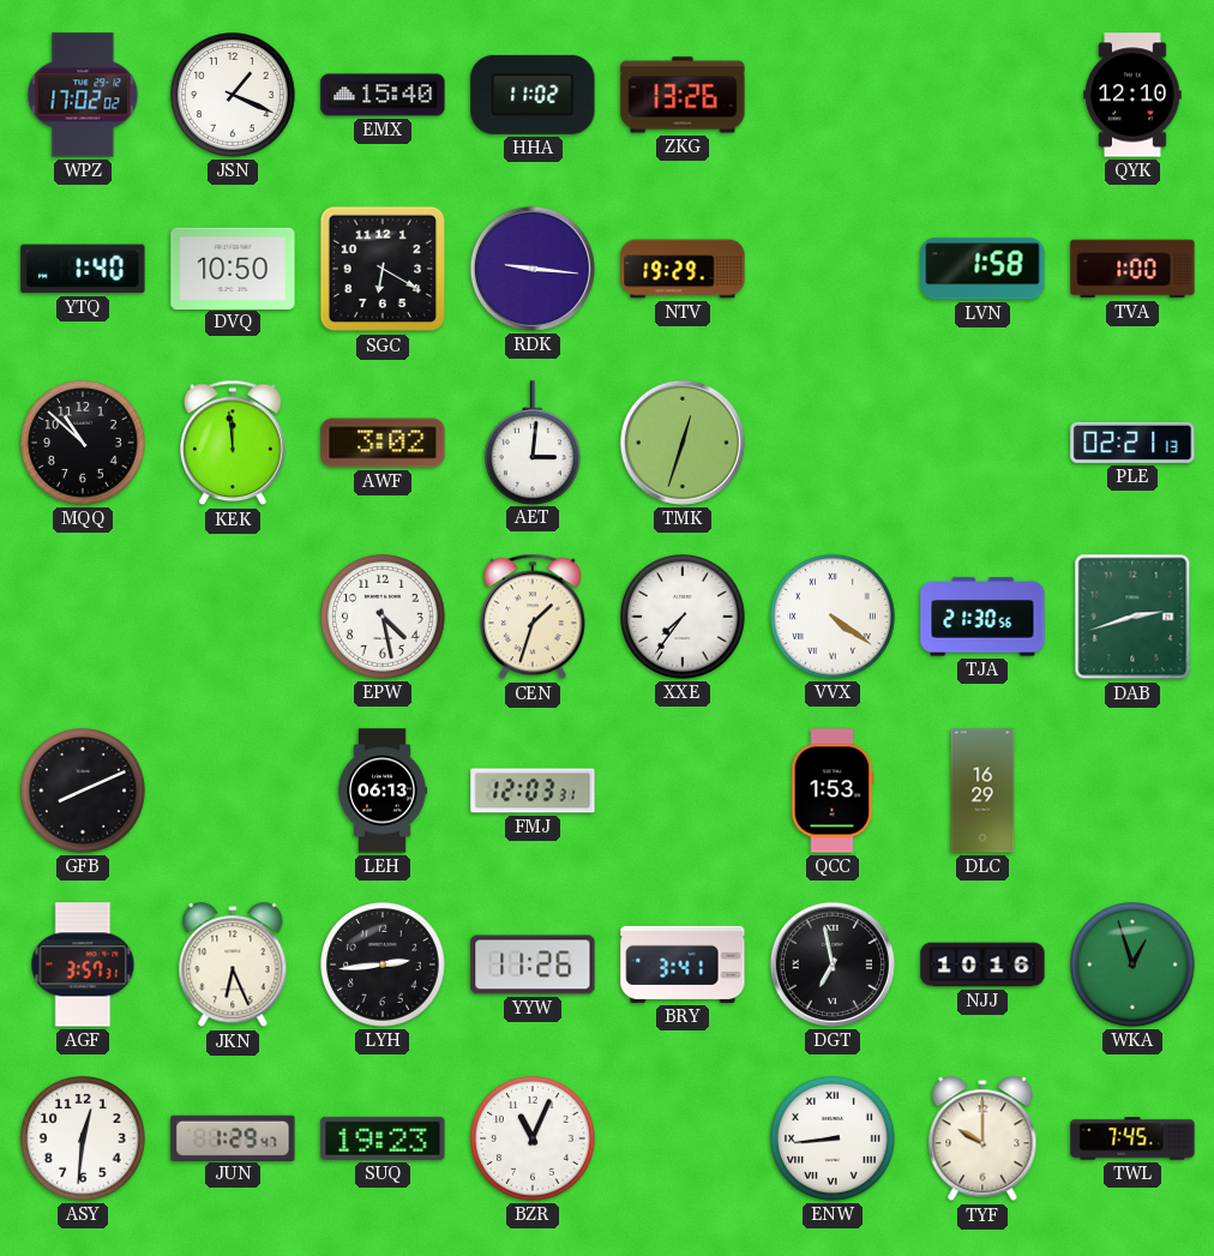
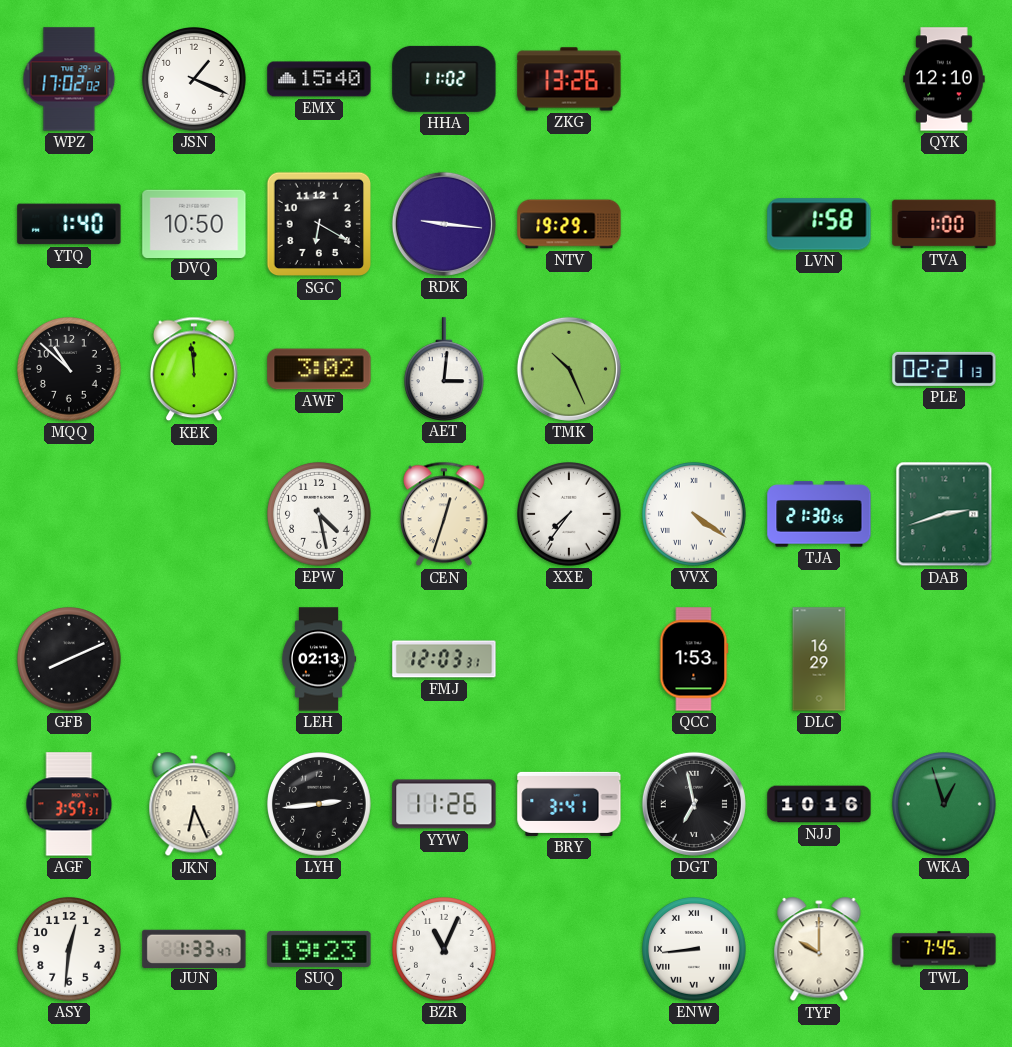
TMK: 12:33 -> 10:26
CEN: 1:33 -> 12:33
LEH: 06:13 -> 02:13
JUN: 1:29 -> 1:33
